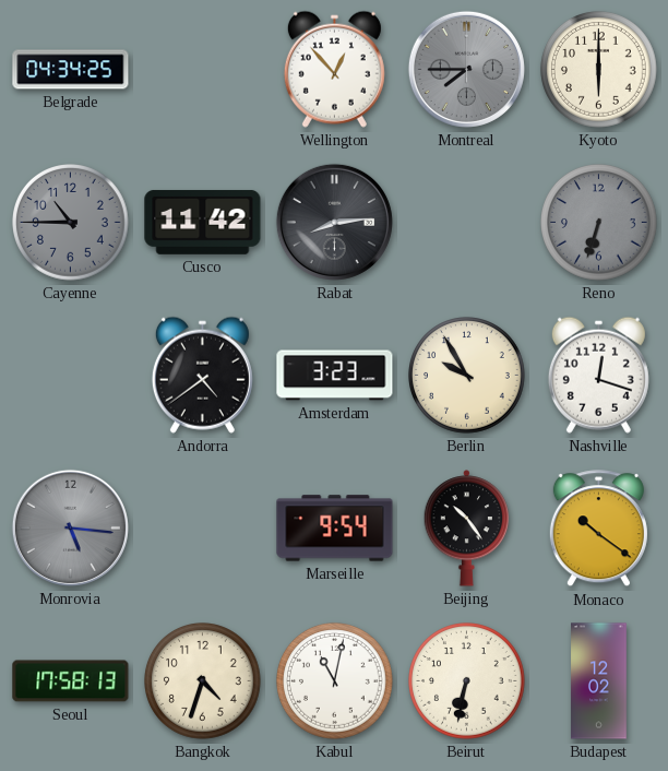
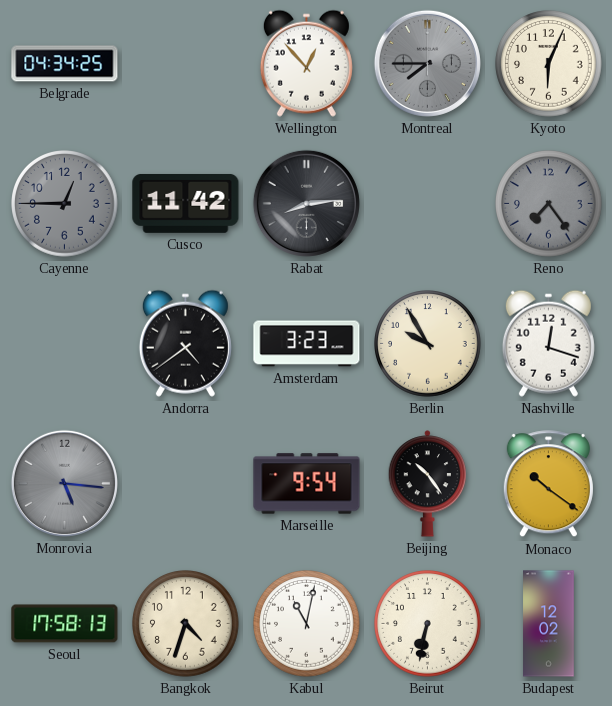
Kyoto: 6:00 -> 6:04
Cayenne: 10:45 -> 12:45
Reno: 6:33 -> 7:24
